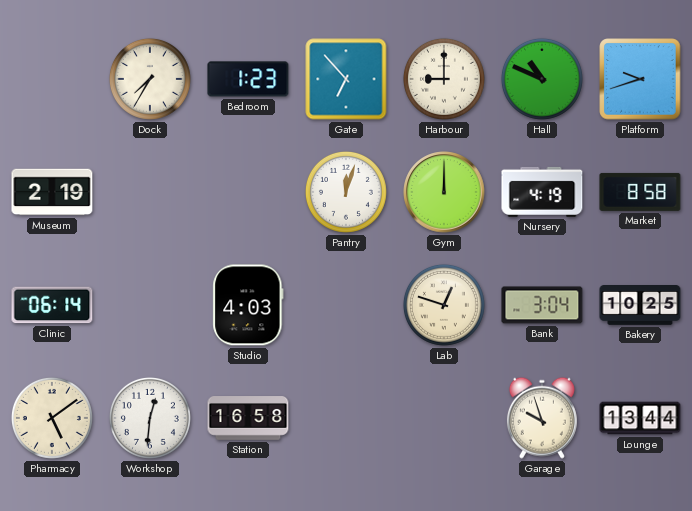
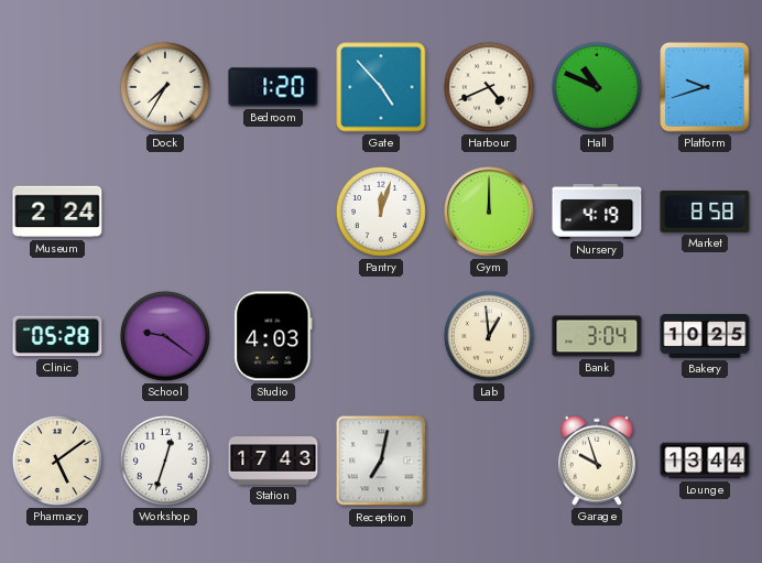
Bedroom: 1:23 -> 1:20
Gate: 6:53 -> 4:53
Harbour: 9:00 -> 4:41
Museum: 2:19 -> 2:24
Clinic: 06:14 -> 05:28
School: none -> 9:21
Lab: 12:48 -> 12:59
Workshop: 12:31 -> 12:33
Station: 16:58 -> 17:43
Reception: none -> 7:02
